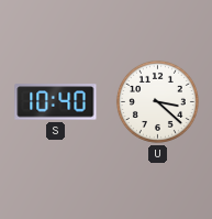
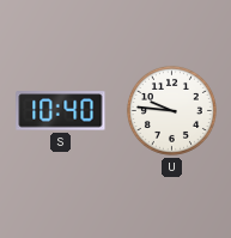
U: 3:22 -> 9:46
